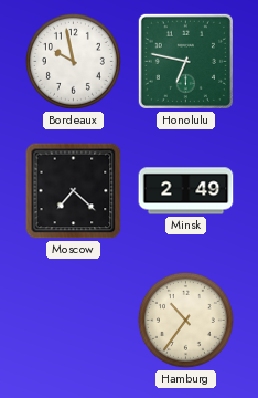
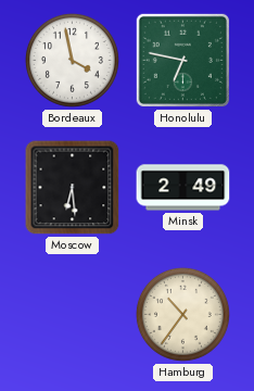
Bordeaux: 9:58 -> 3:58
Moscow: 7:22 -> 6:29
